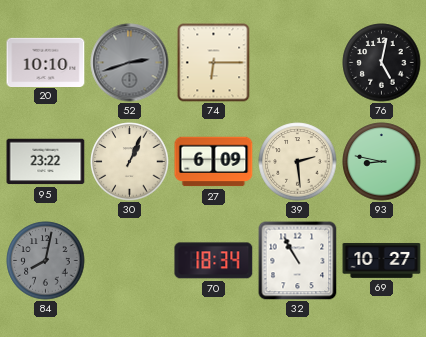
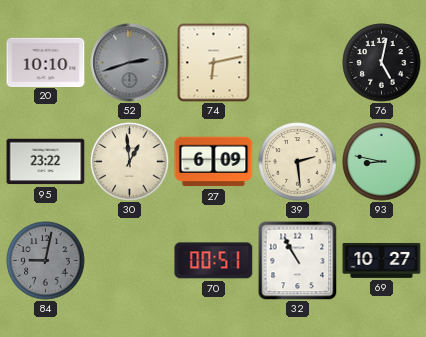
74: 6:15 -> 6:13
30: 1:04 -> 12:59
84: 8:02 -> 9:02
70: 18:34 -> 00:51
